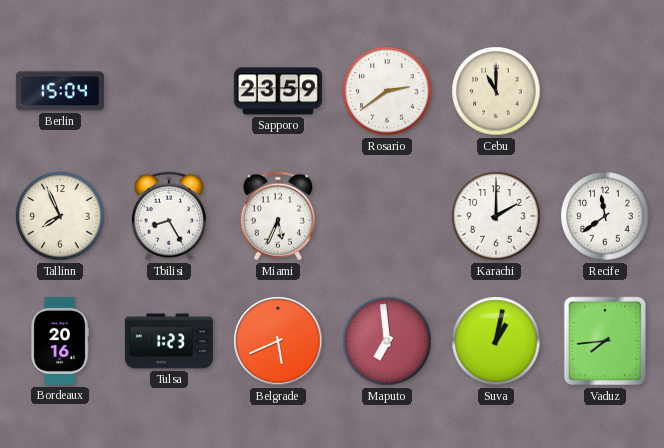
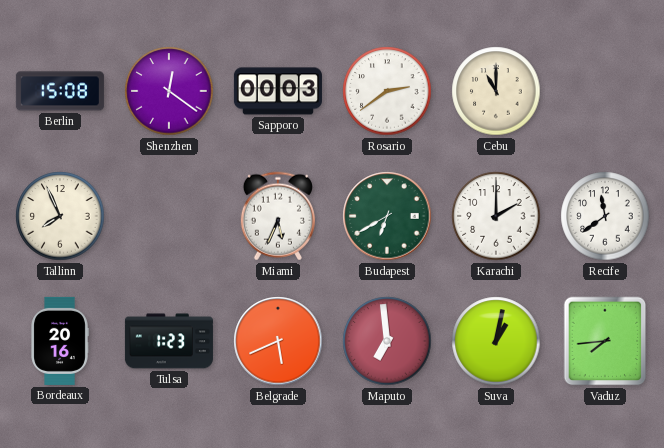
Berlin: 15:04 -> 15:08
Shenzhen: none -> 12:21
Sapporo: 23:59 -> 00:03
Tbilisi: 8:25 -> none
Budapest: none -> 6:40
